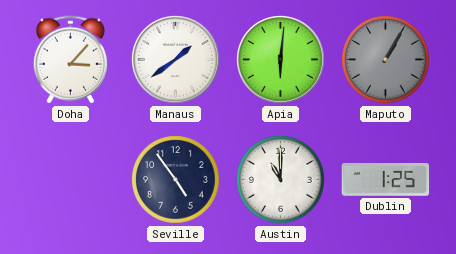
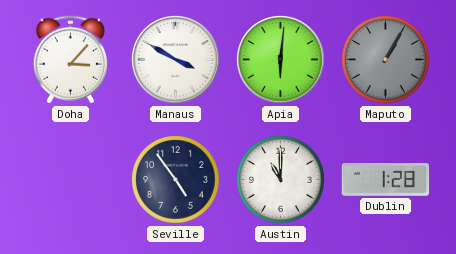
Manaus: 1:39 -> 3:50
Dublin: 1:25 -> 1:28
